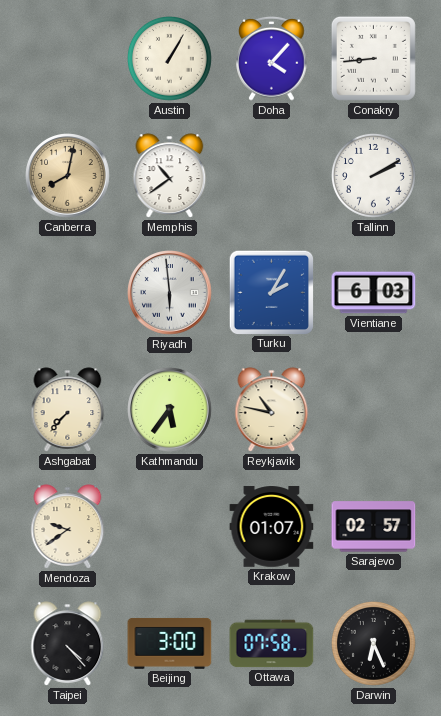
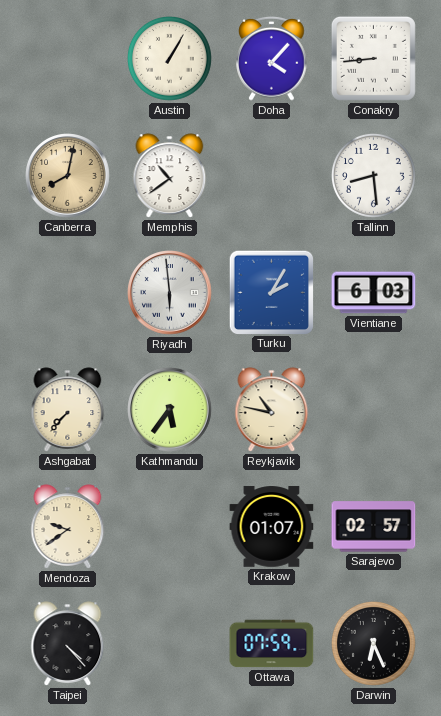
Tallinn: 2:10 -> 8:29
Beijing: 3:00 -> none
Ottawa: 07:58 -> 07:59
